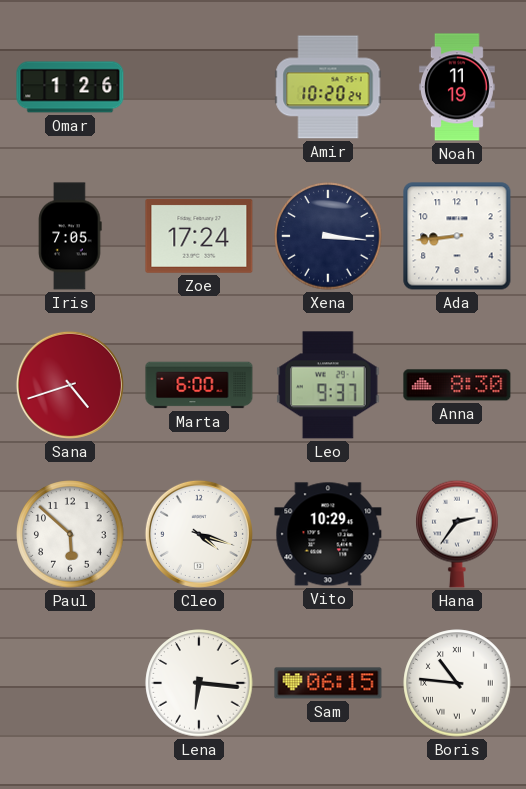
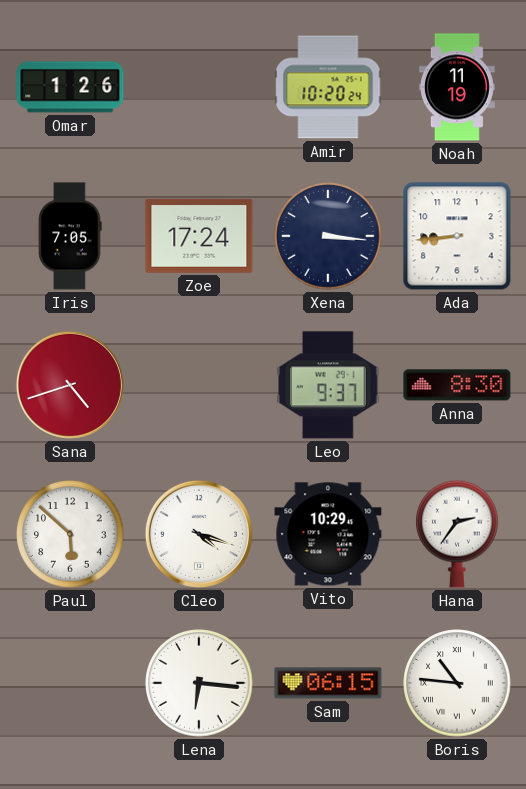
Marta: 6:00 -> none
